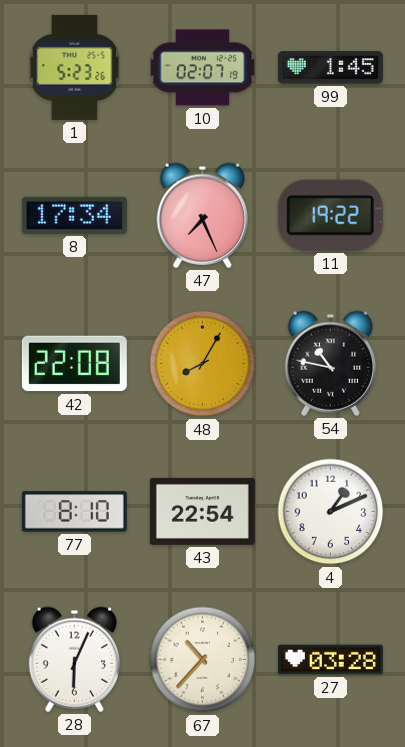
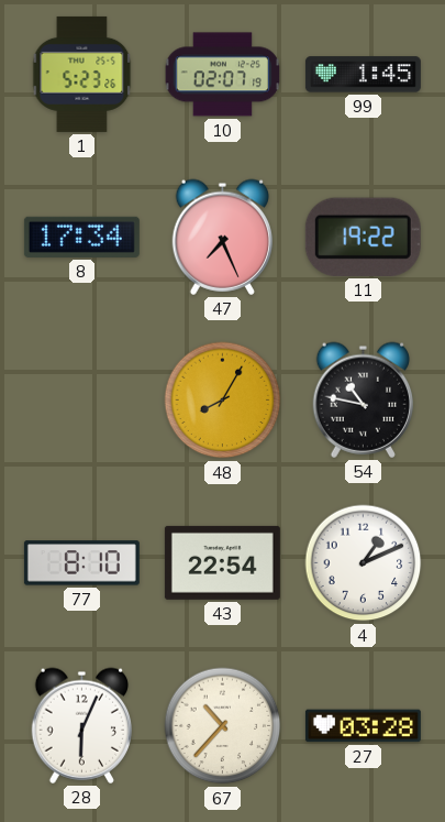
42: 22:08 -> none
